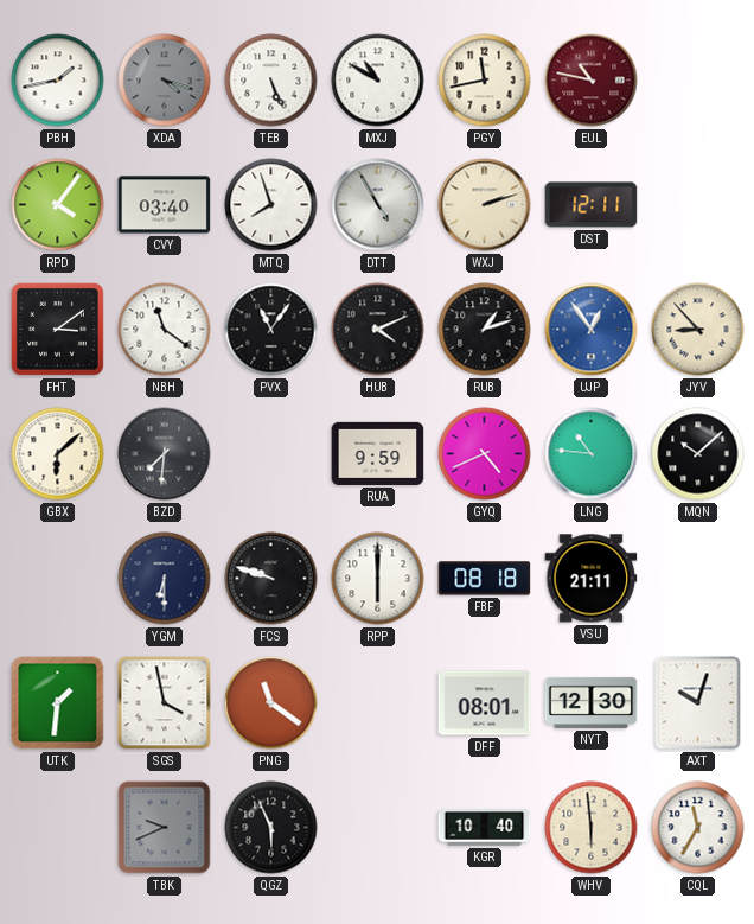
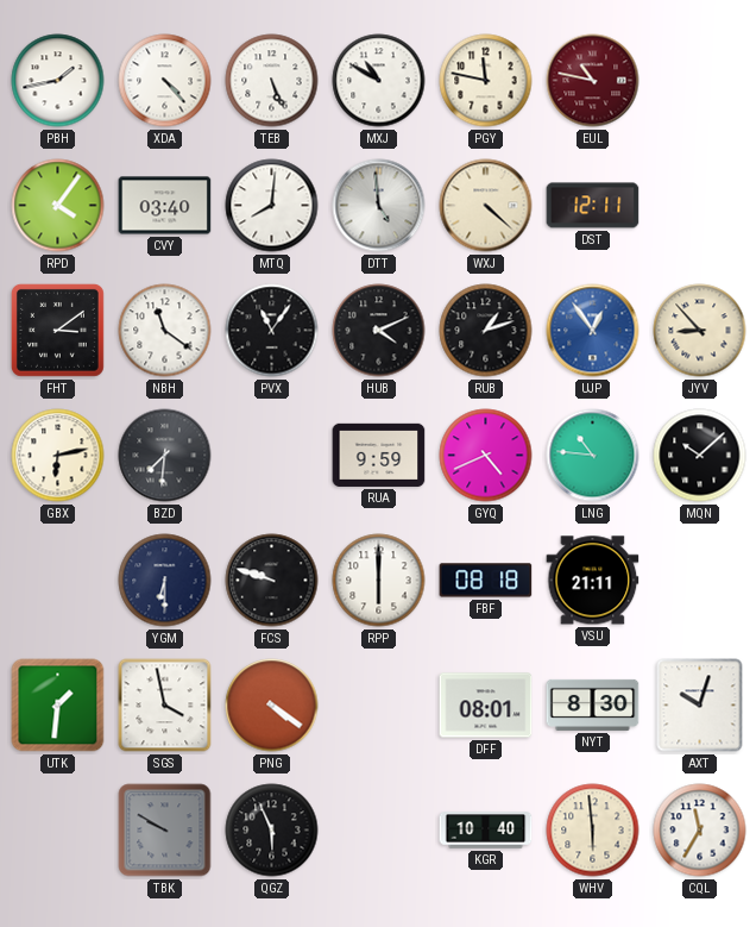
XDA: 4:18 -> 4:23
XDA dial: grey -> white
PGY: 11:43 -> 11:47
MTQ: 7:57 -> 8:01
DTT: 4:55 -> 4:59
WXJ: 2:12 -> 4:22
GBX: 6:08 -> 6:13
PNG: 11:21 -> 4:21
NYT: 12:30 -> 8:30
TBK: 9:41 -> 9:50
